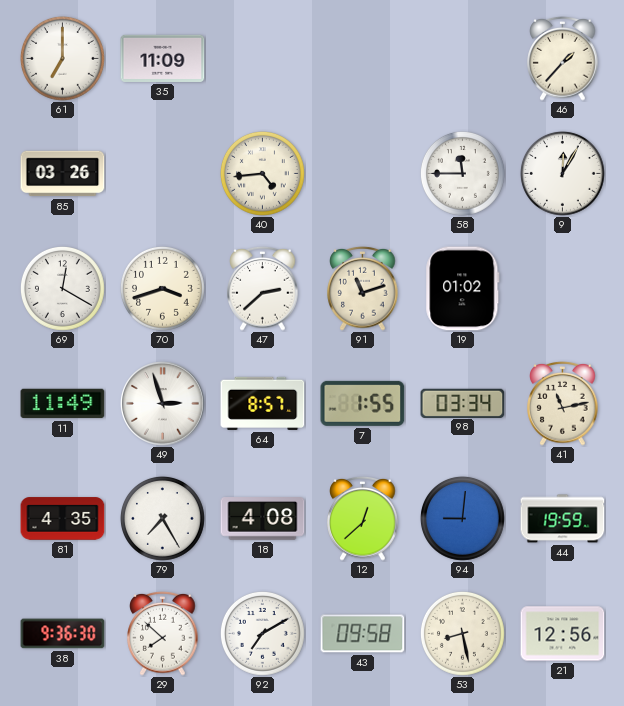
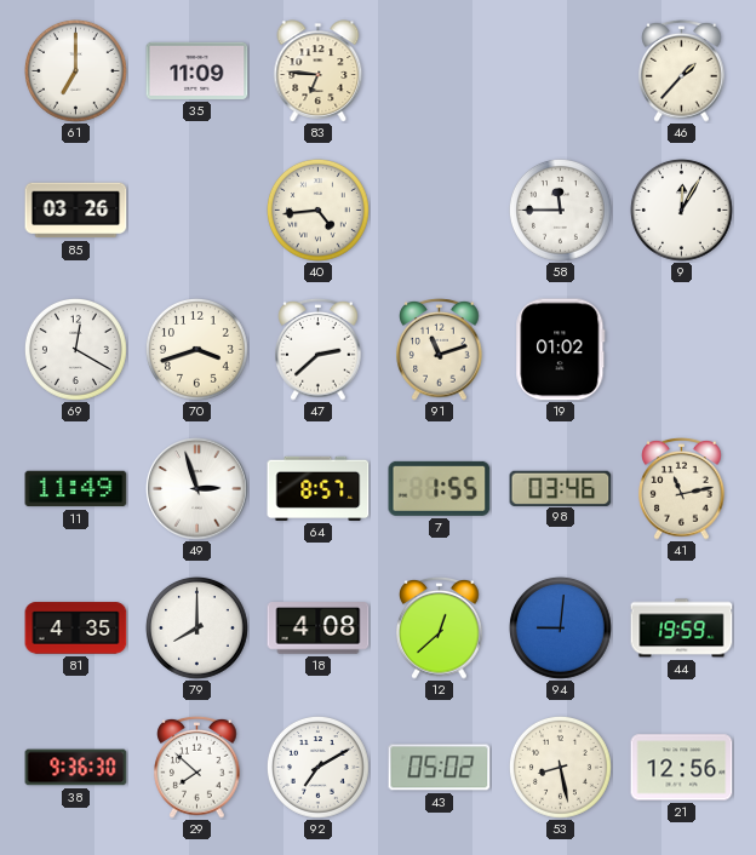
83: none -> 6:46
98: 03:34 -> 03:46
79: 7:25 -> 8:00
43: 09:58 -> 05:02
